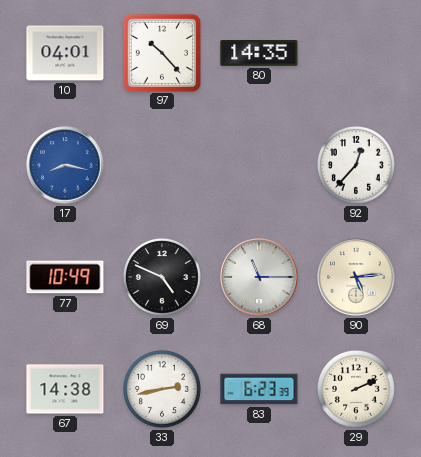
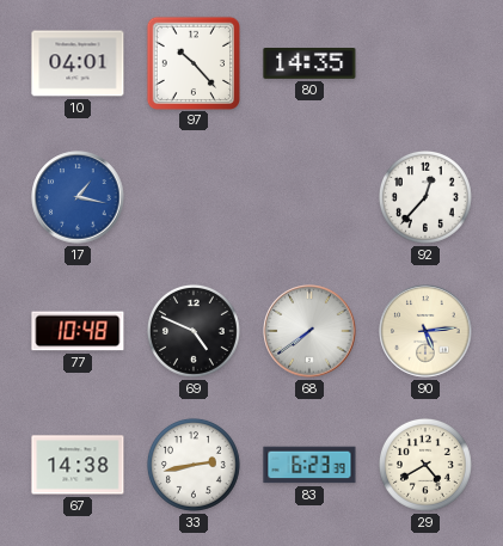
17: 8:17 -> 1:17
77: 10:49 -> 10:48
68: 11:15 -> 7:39
29: 2:11 -> 4:40
